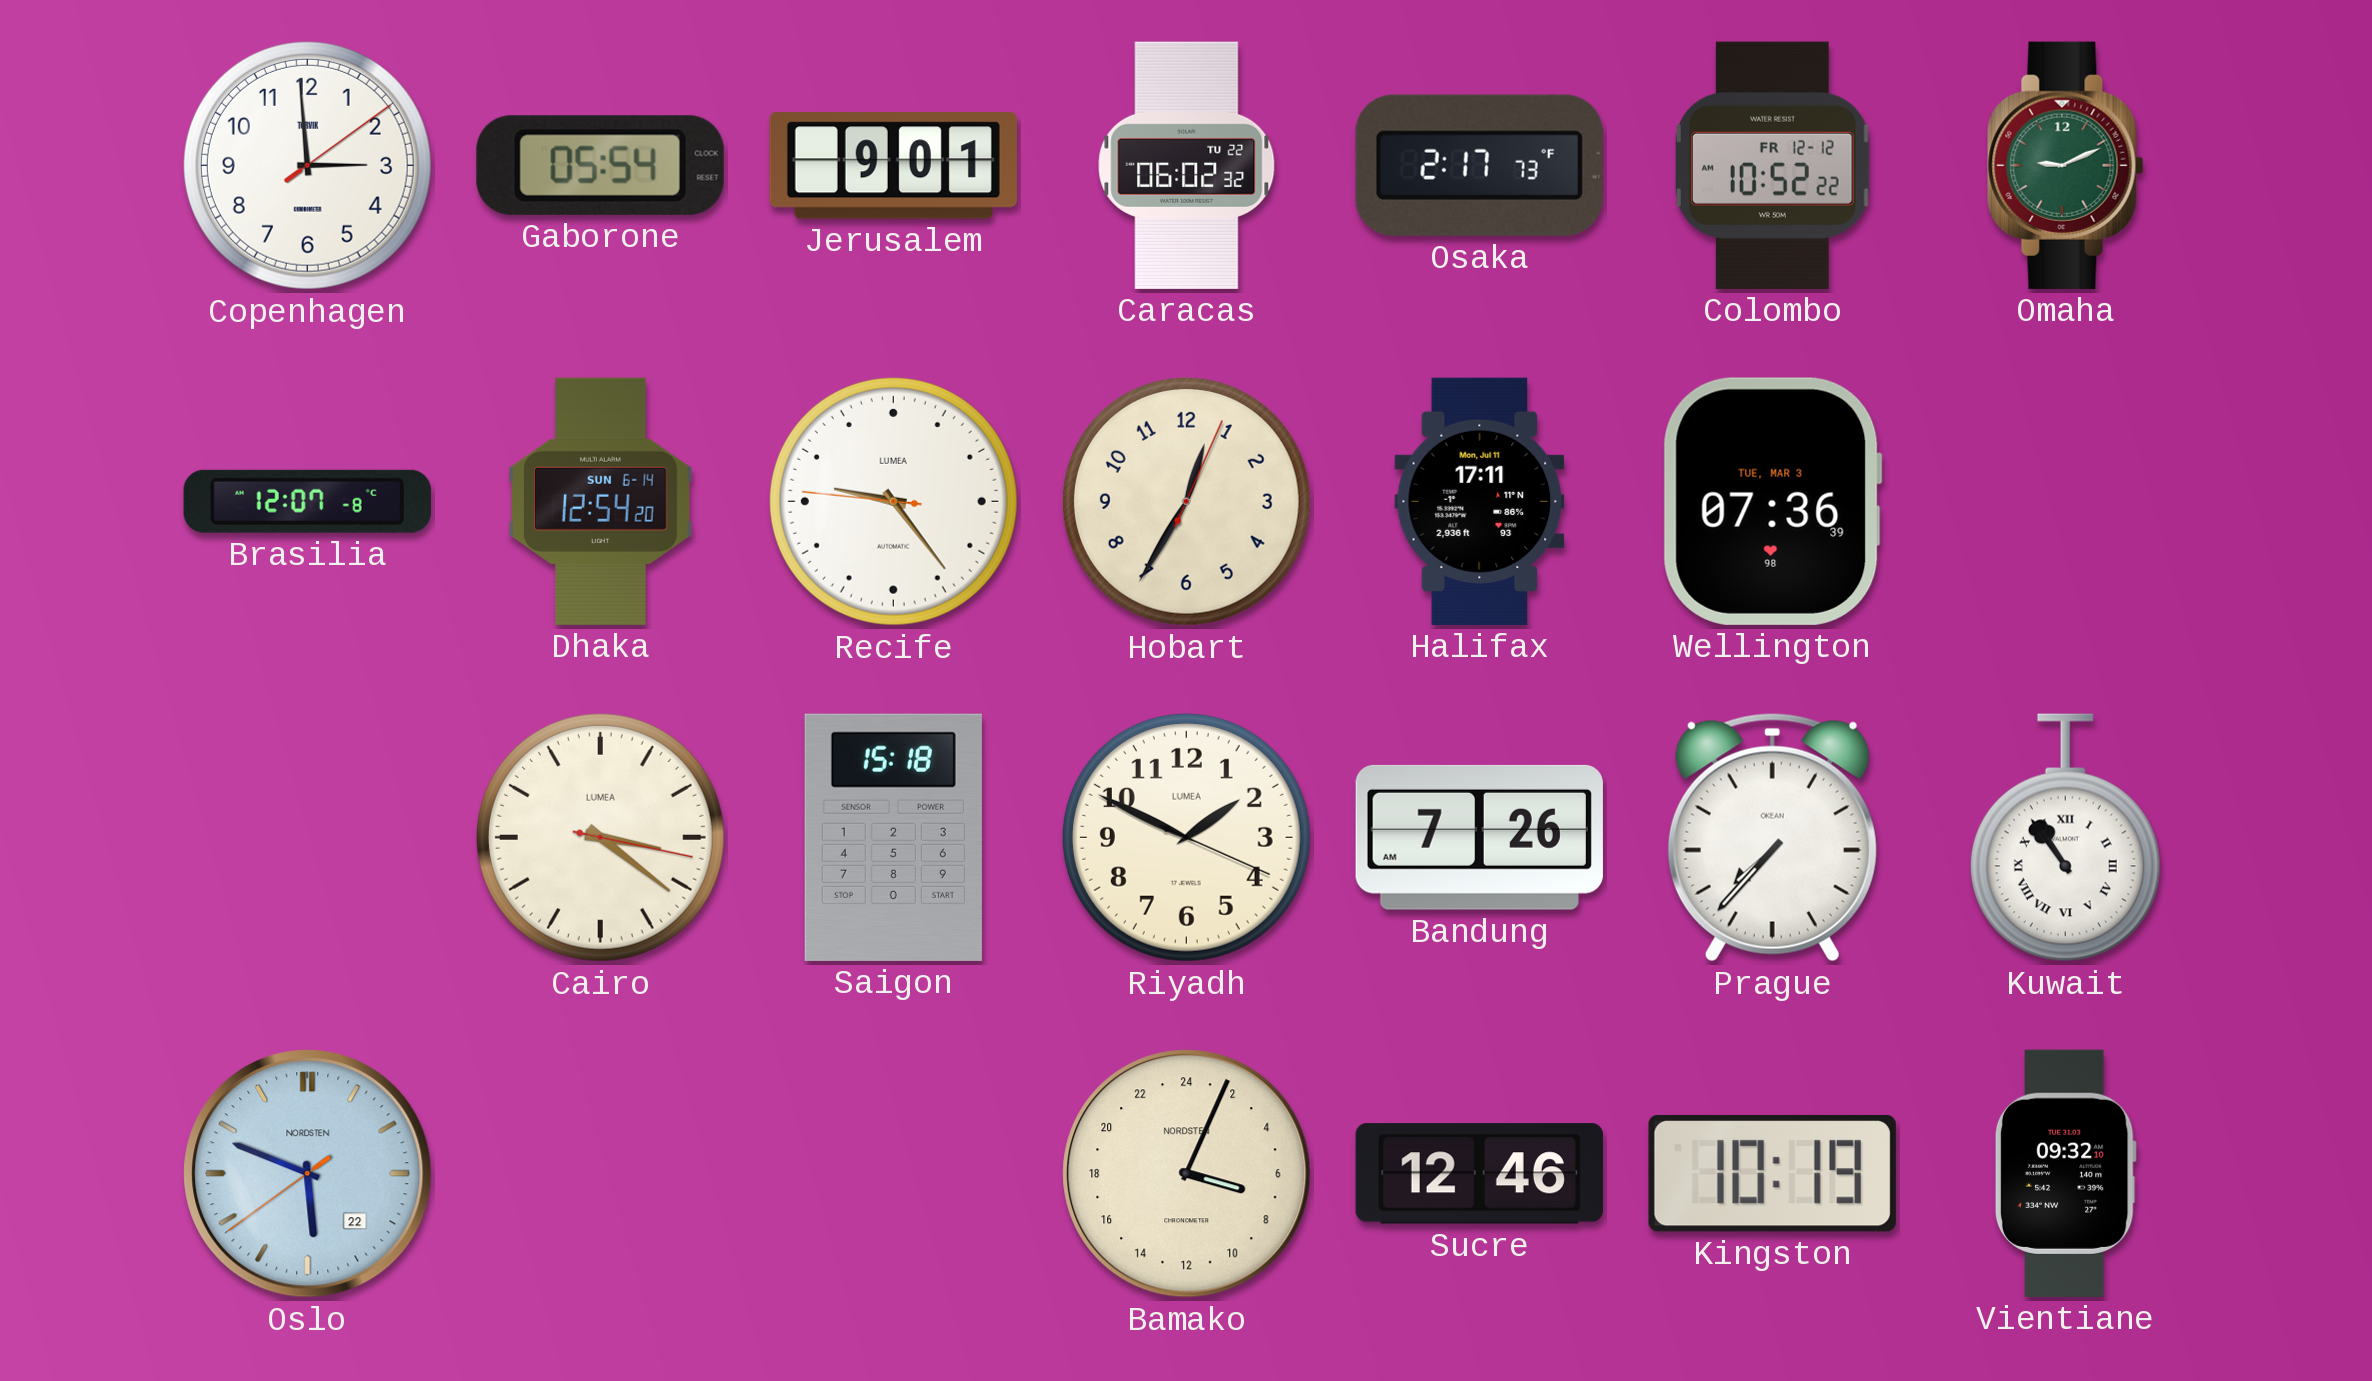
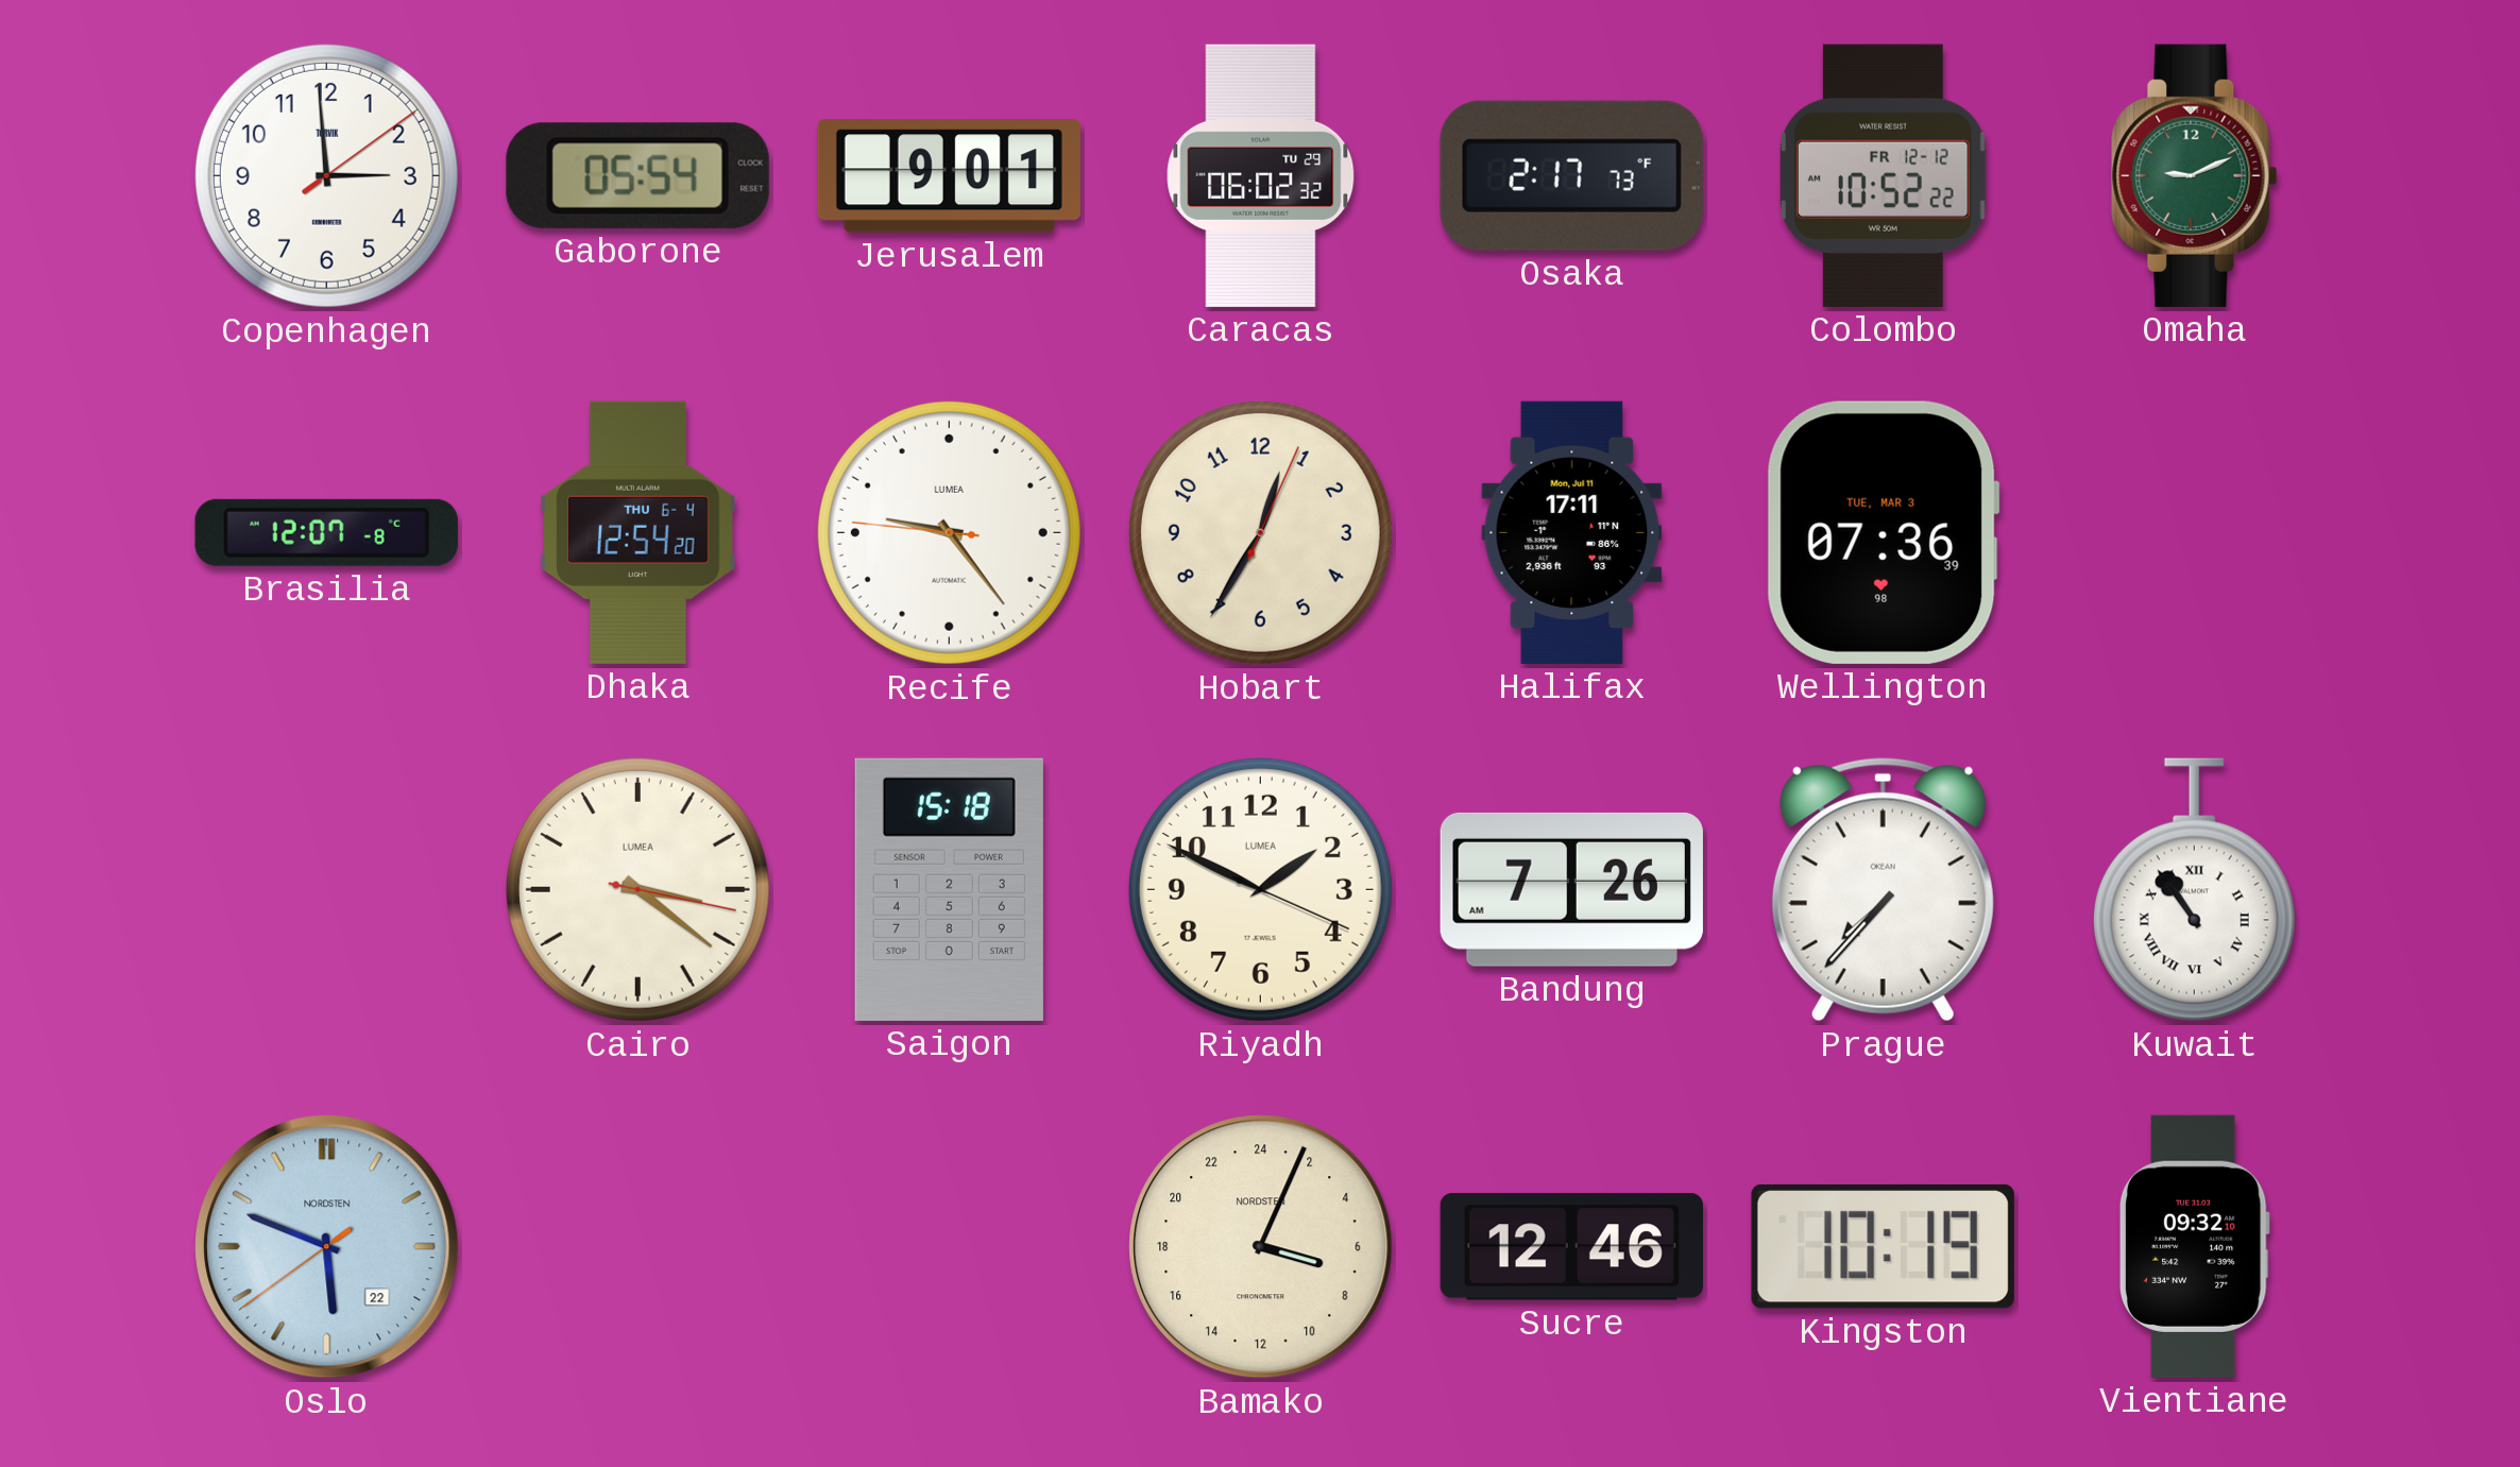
Caracas date: TU 22 -> TU 29
Dhaka date: SUN 6-14 -> THU 6-4
